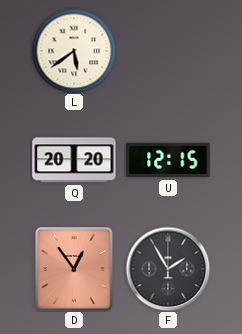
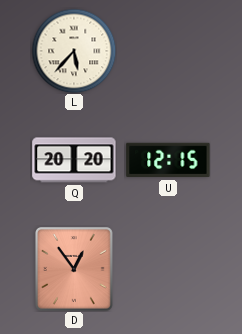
L: 5:39 -> 5:37
F: 1:55 -> none
